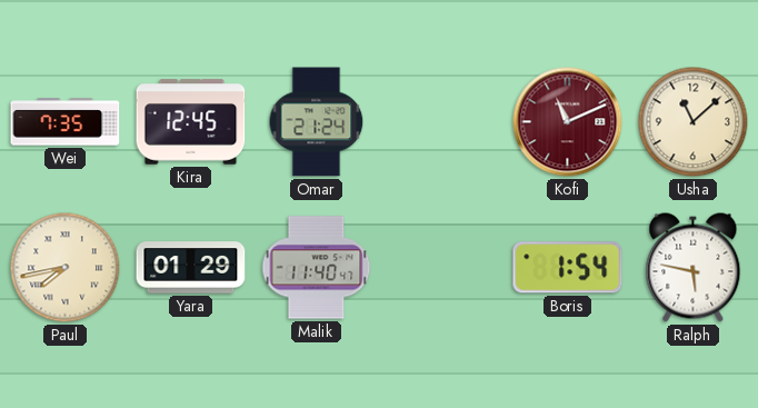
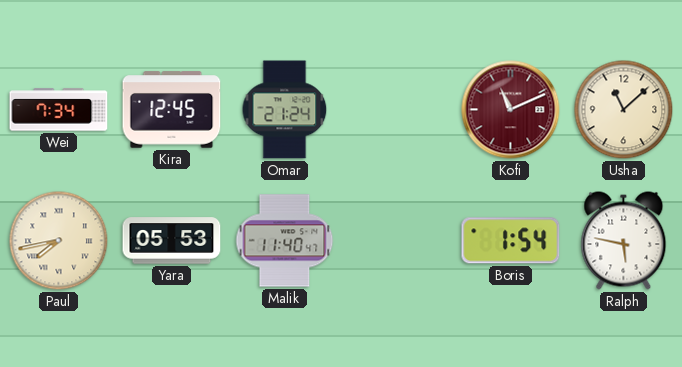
Wei: 7:35 -> 7:34
Yara: 01:29 -> 05:53
